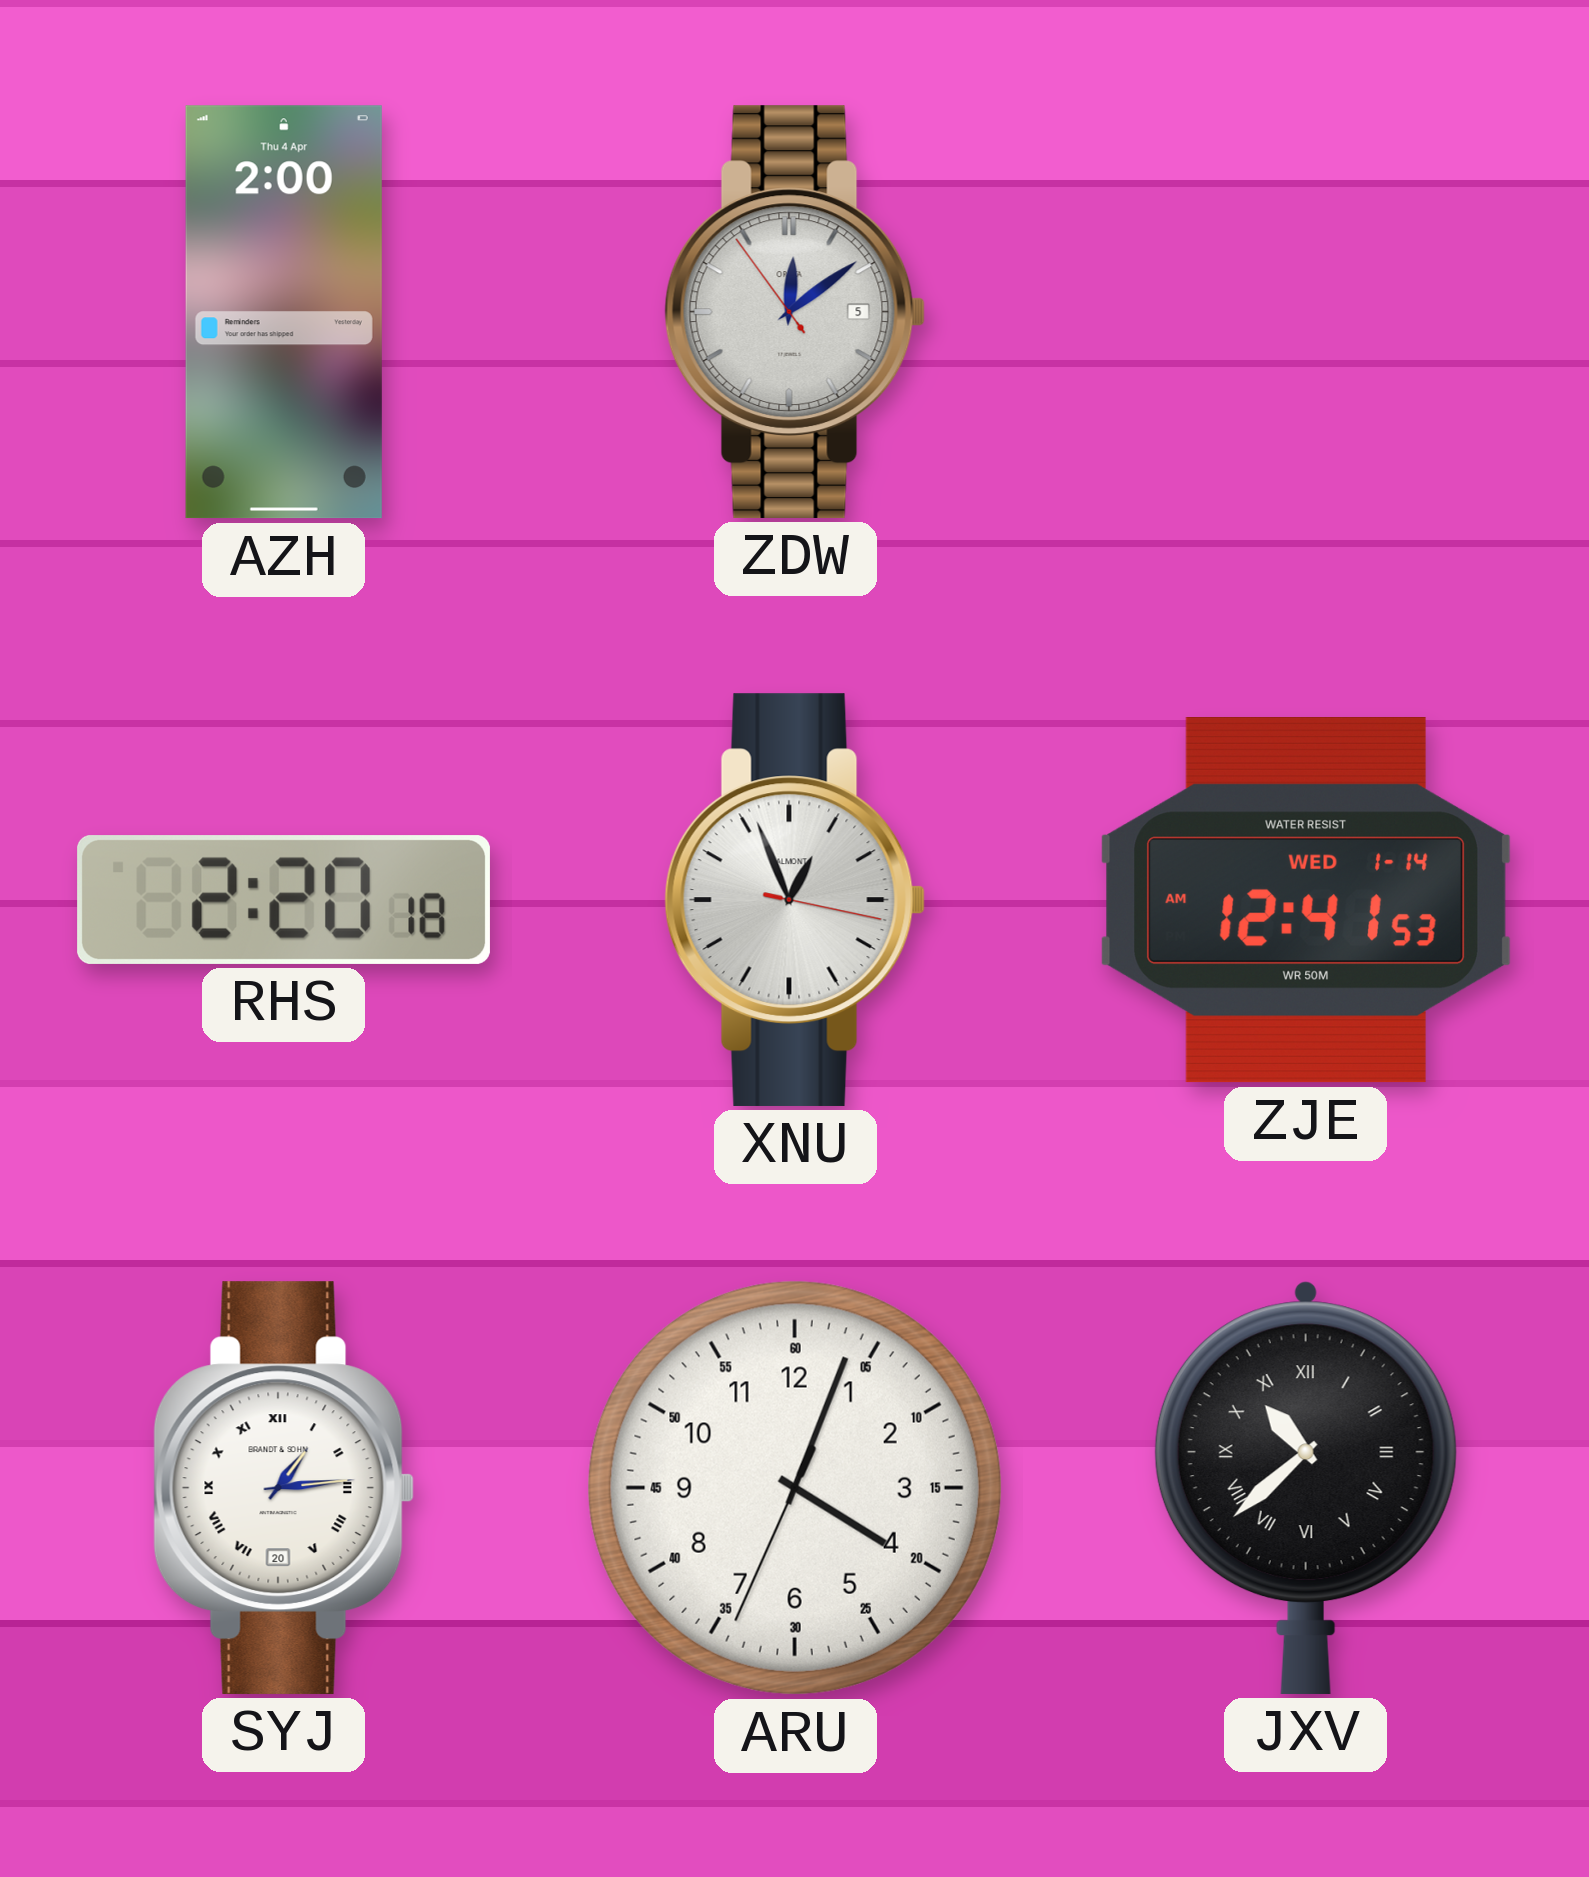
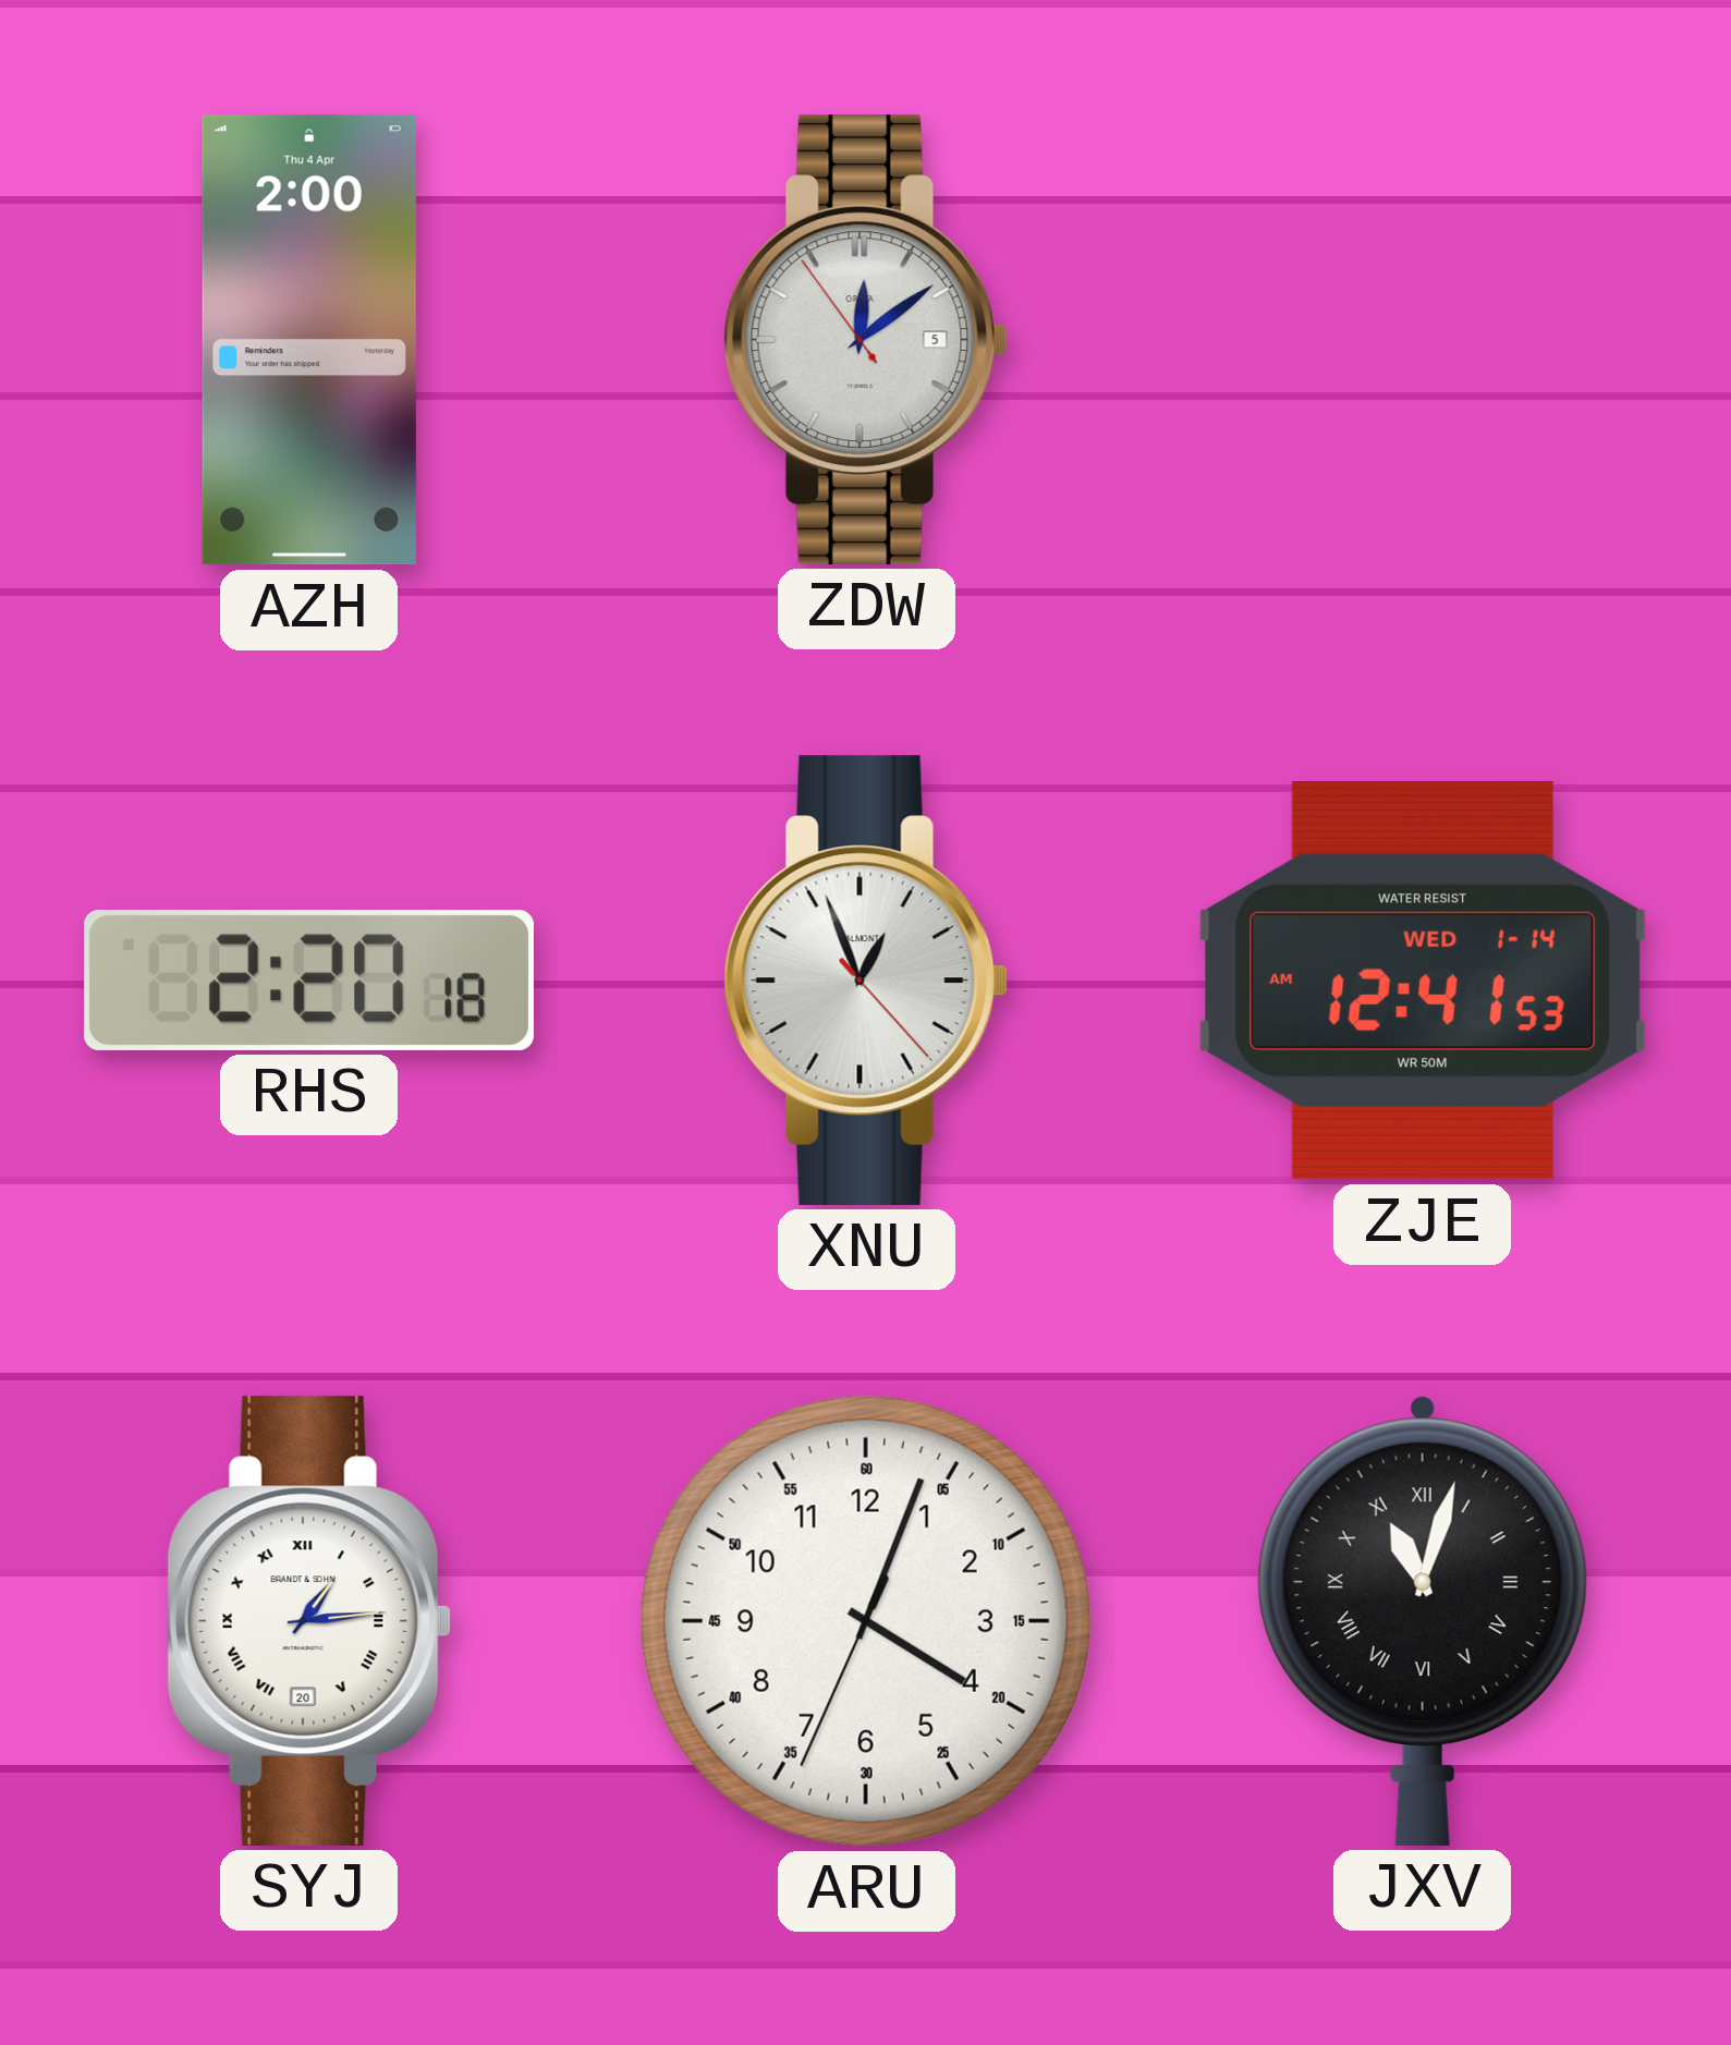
XNU: 12:56:17 -> 12:56:23
JXV: 10:38 -> 11:03
